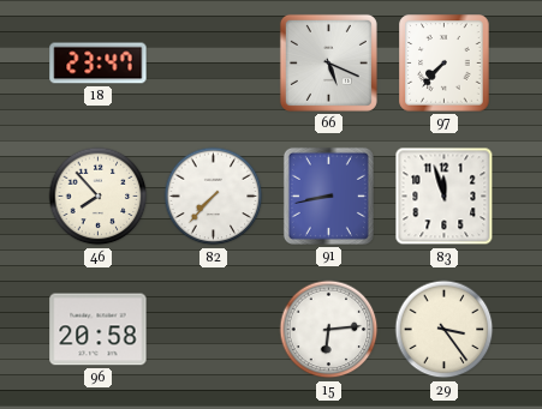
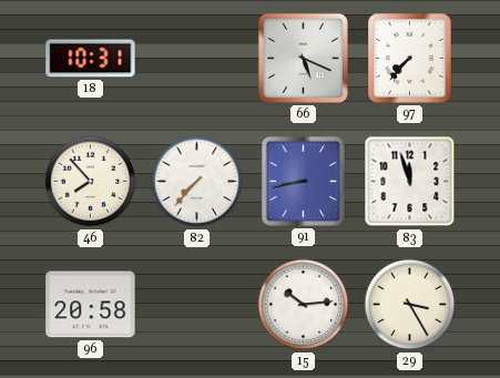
18: 23:47 -> 10:31
15: 6:14 -> 10:14
29: 3:24 -> 3:25
